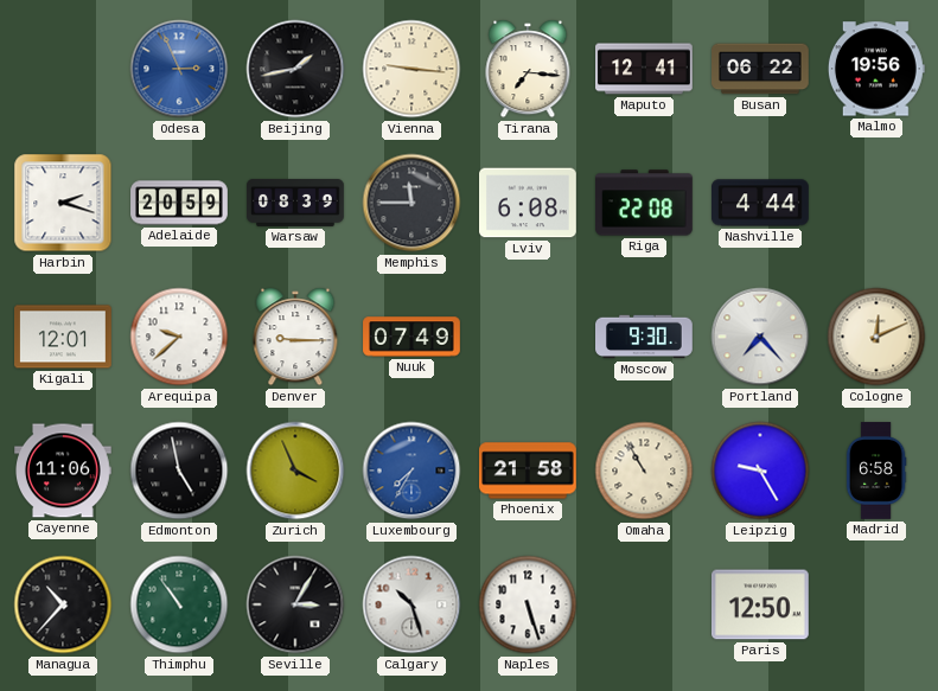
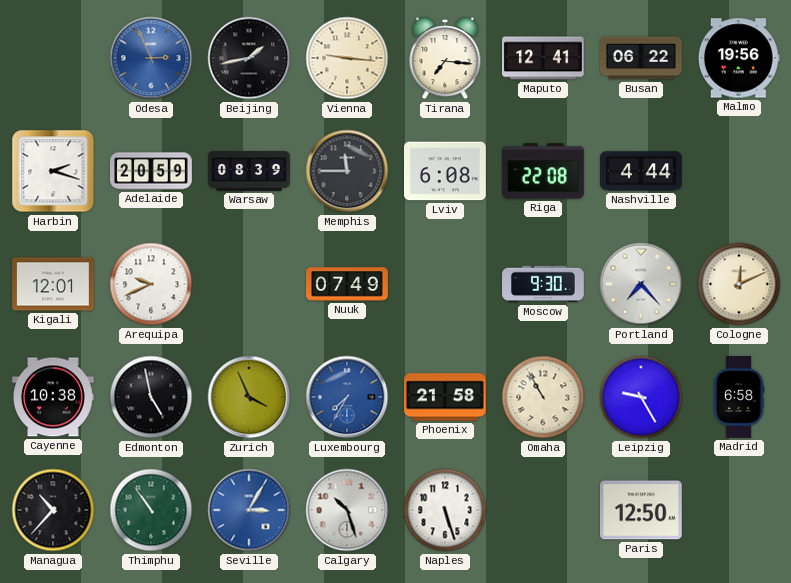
Arequipa: 9:38 -> 9:41
Denver: 9:15 -> none
Cayenne: 11:06 -> 10:38
Seville dial: black -> blue
